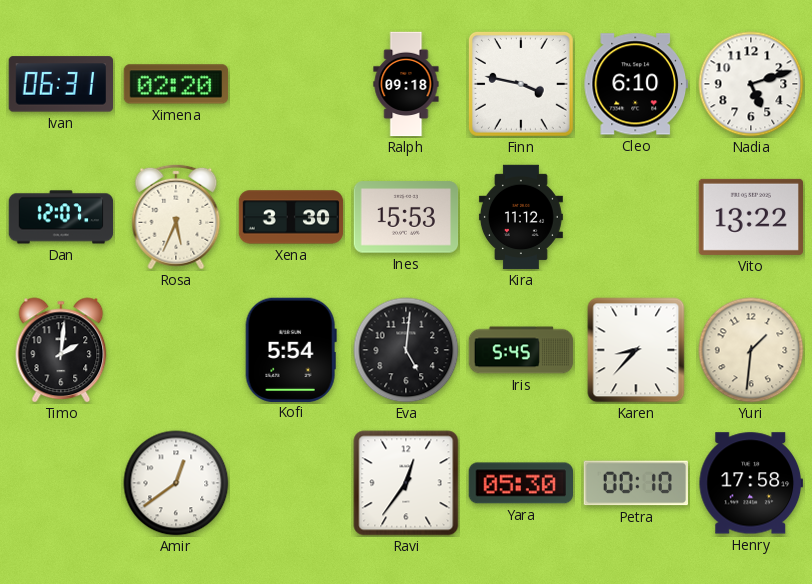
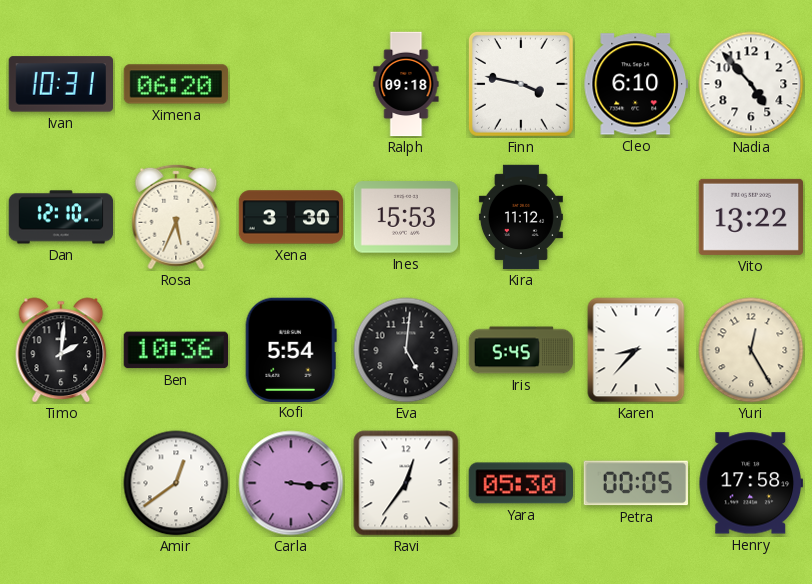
Ivan: 06:31 -> 10:31
Ximena: 02:20 -> 06:20
Nadia: 5:12 -> 4:53
Dan: 12:07 -> 12:10
Ben: none -> 10:36
Yuri: 1:31 -> 12:25
Carla: none -> 3:16
Petra: 00:10 -> 00:05
